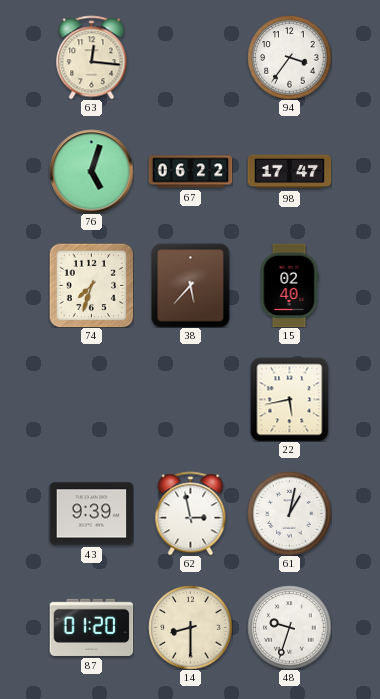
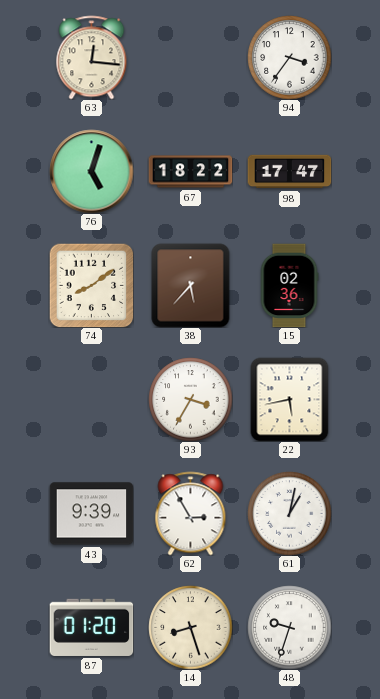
67: 06:22 -> 18:22
74: 7:33 -> 8:09
15: 02:40 -> 02:36
93: none -> 3:35
62: 2:58 -> 2:55
14: 8:30 -> 8:27
